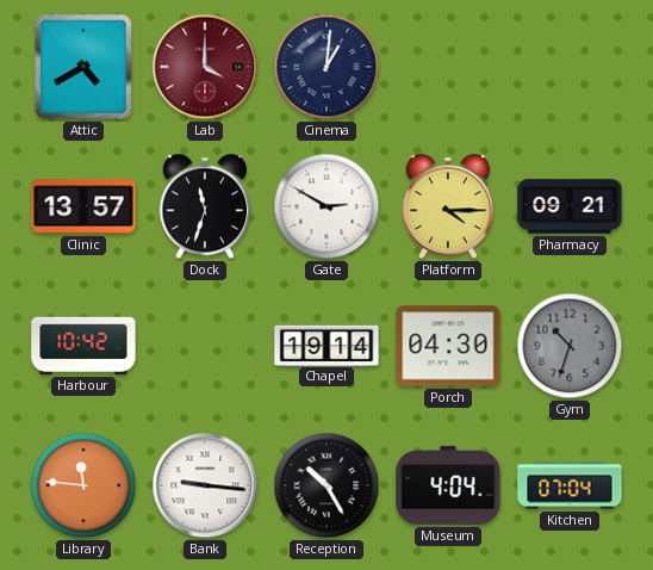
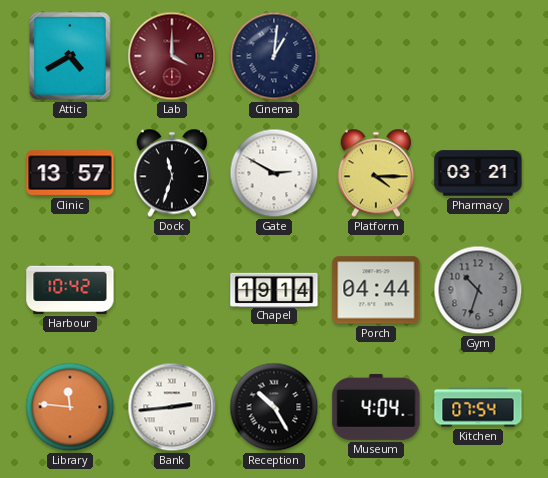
Pharmacy: 09:21 -> 03:21
Porch: 04:30 -> 04:44
Bank: 9:16 -> 2:44
Kitchen: 07:04 -> 07:54
